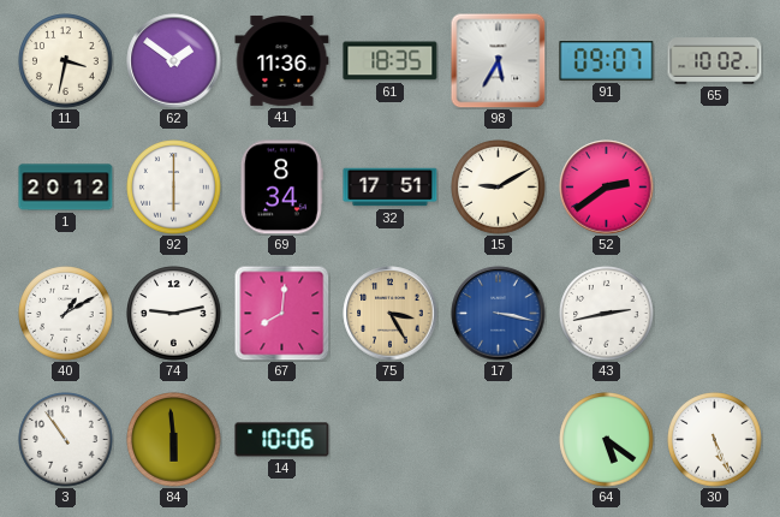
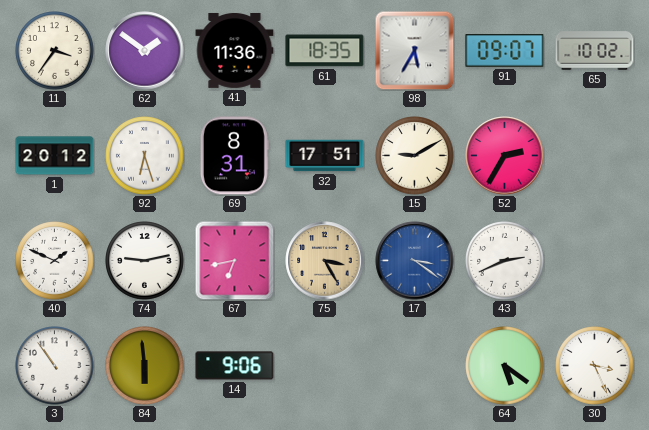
11: 3:32 -> 3:36
92: 6:00 -> 6:27
69: 8:34 -> 8:31
52: 2:39 -> 2:35
40: 1:10 -> 1:49
67: 8:01 -> 6:43
17: 3:17 -> 3:21
43: 2:43 -> 2:41
14: 10:06 -> 9:06
30: 5:26 -> 3:26
